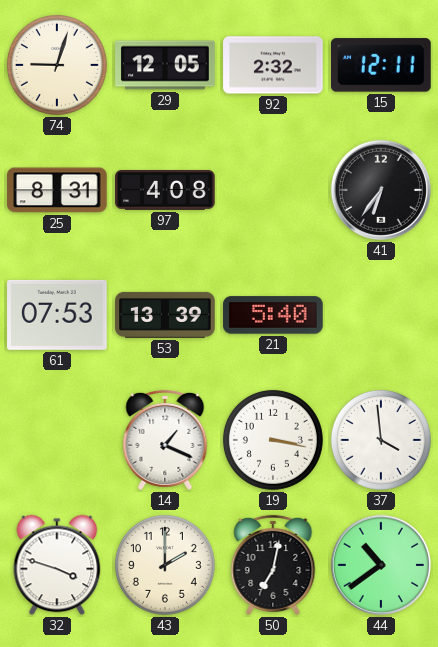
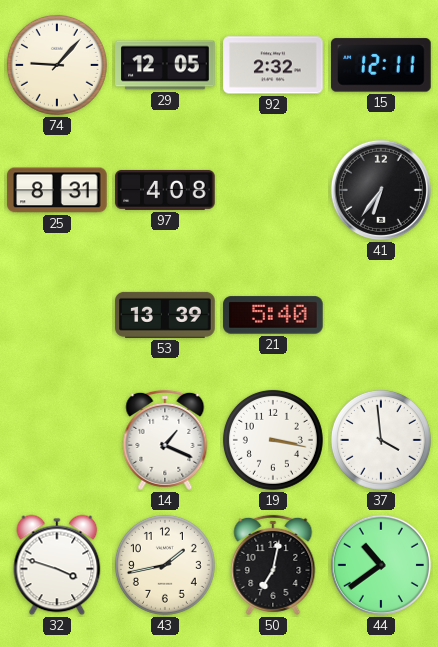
74: 9:03 -> 9:07
61: 07:53 -> none
43: 2:00 -> 1:43
